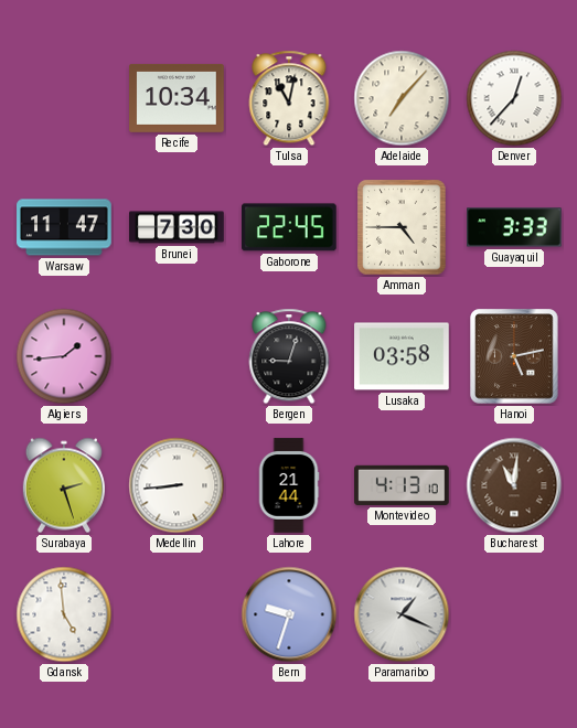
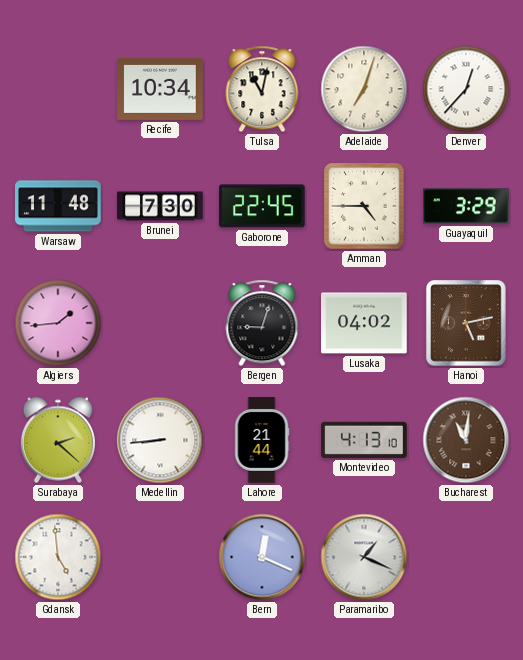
Adelaide: 7:07 -> 7:03
Warsaw: 11:47 -> 11:48
Guayaquil: 3:33 -> 3:29
Lusaka: 03:58 -> 04:02
Surabaya: 2:27 -> 2:22
Bern: 9:33 -> 12:19
